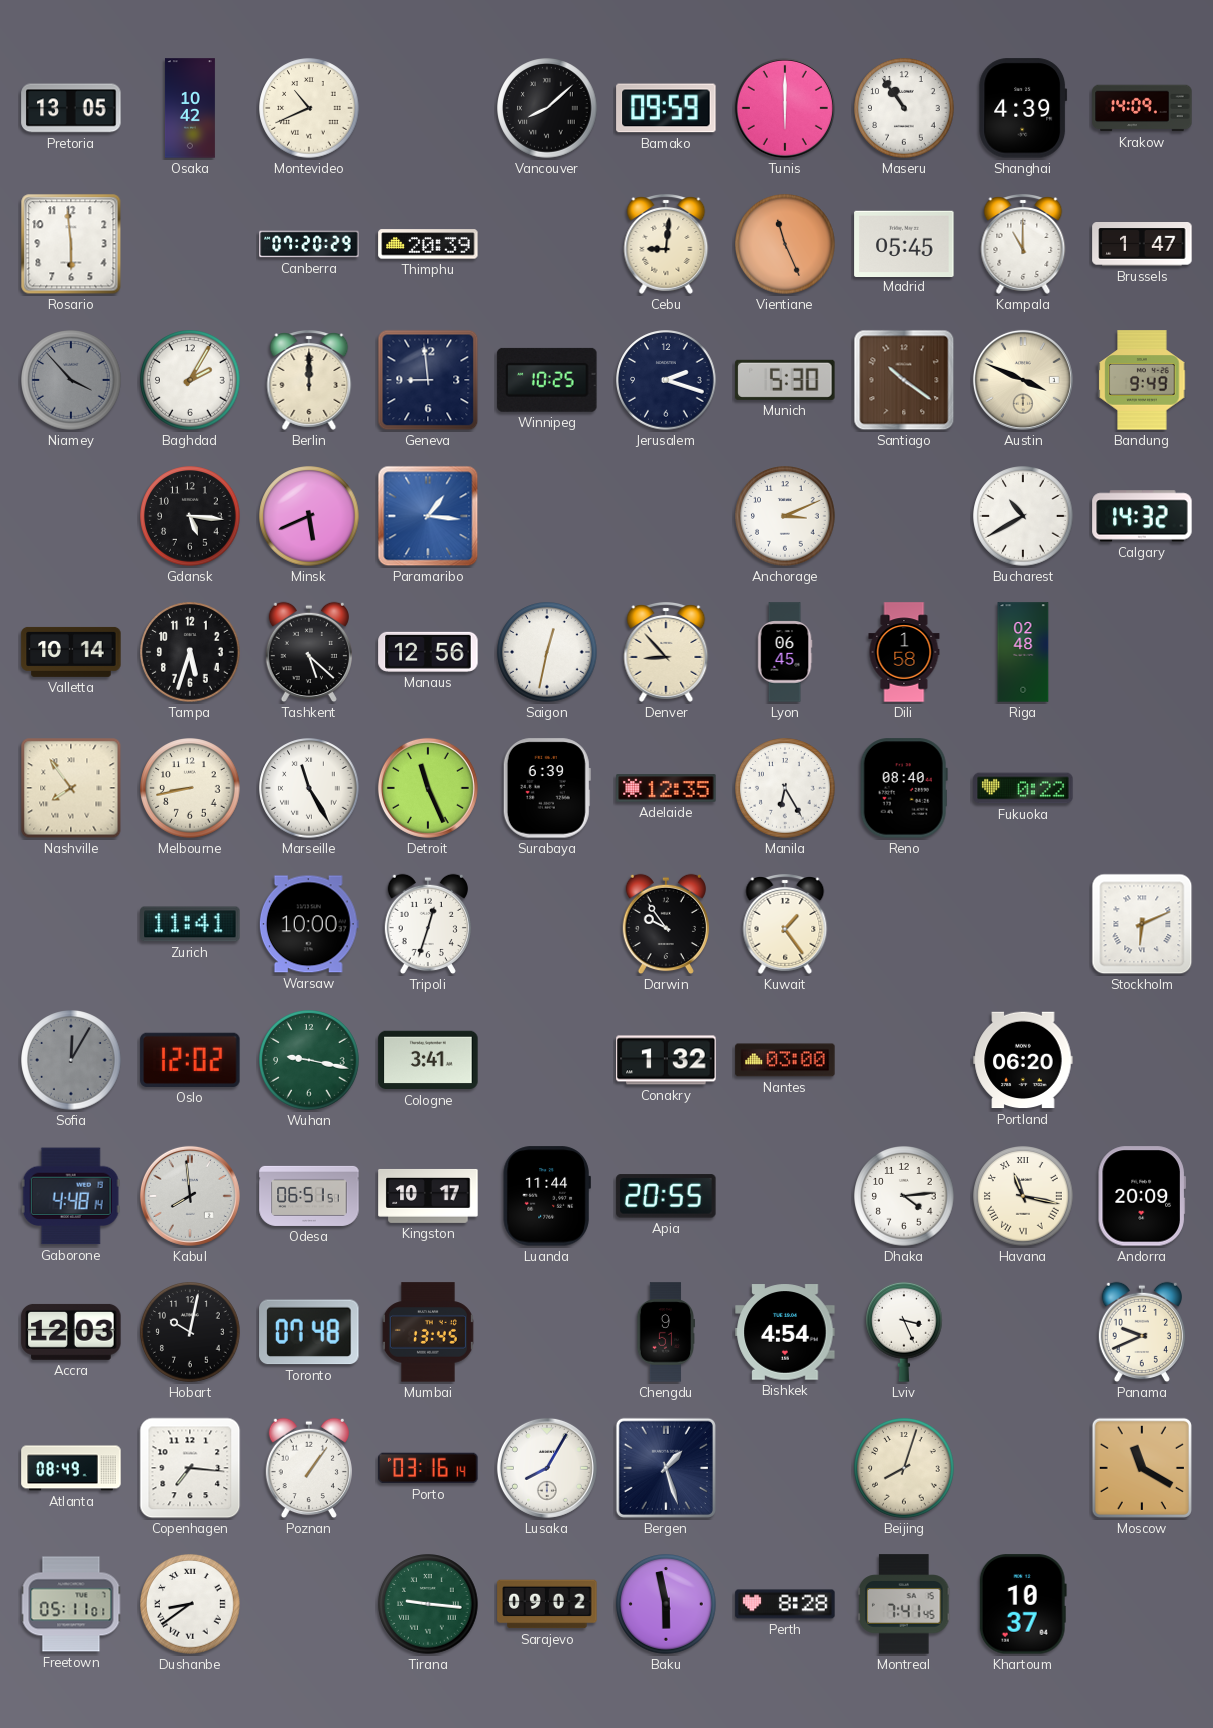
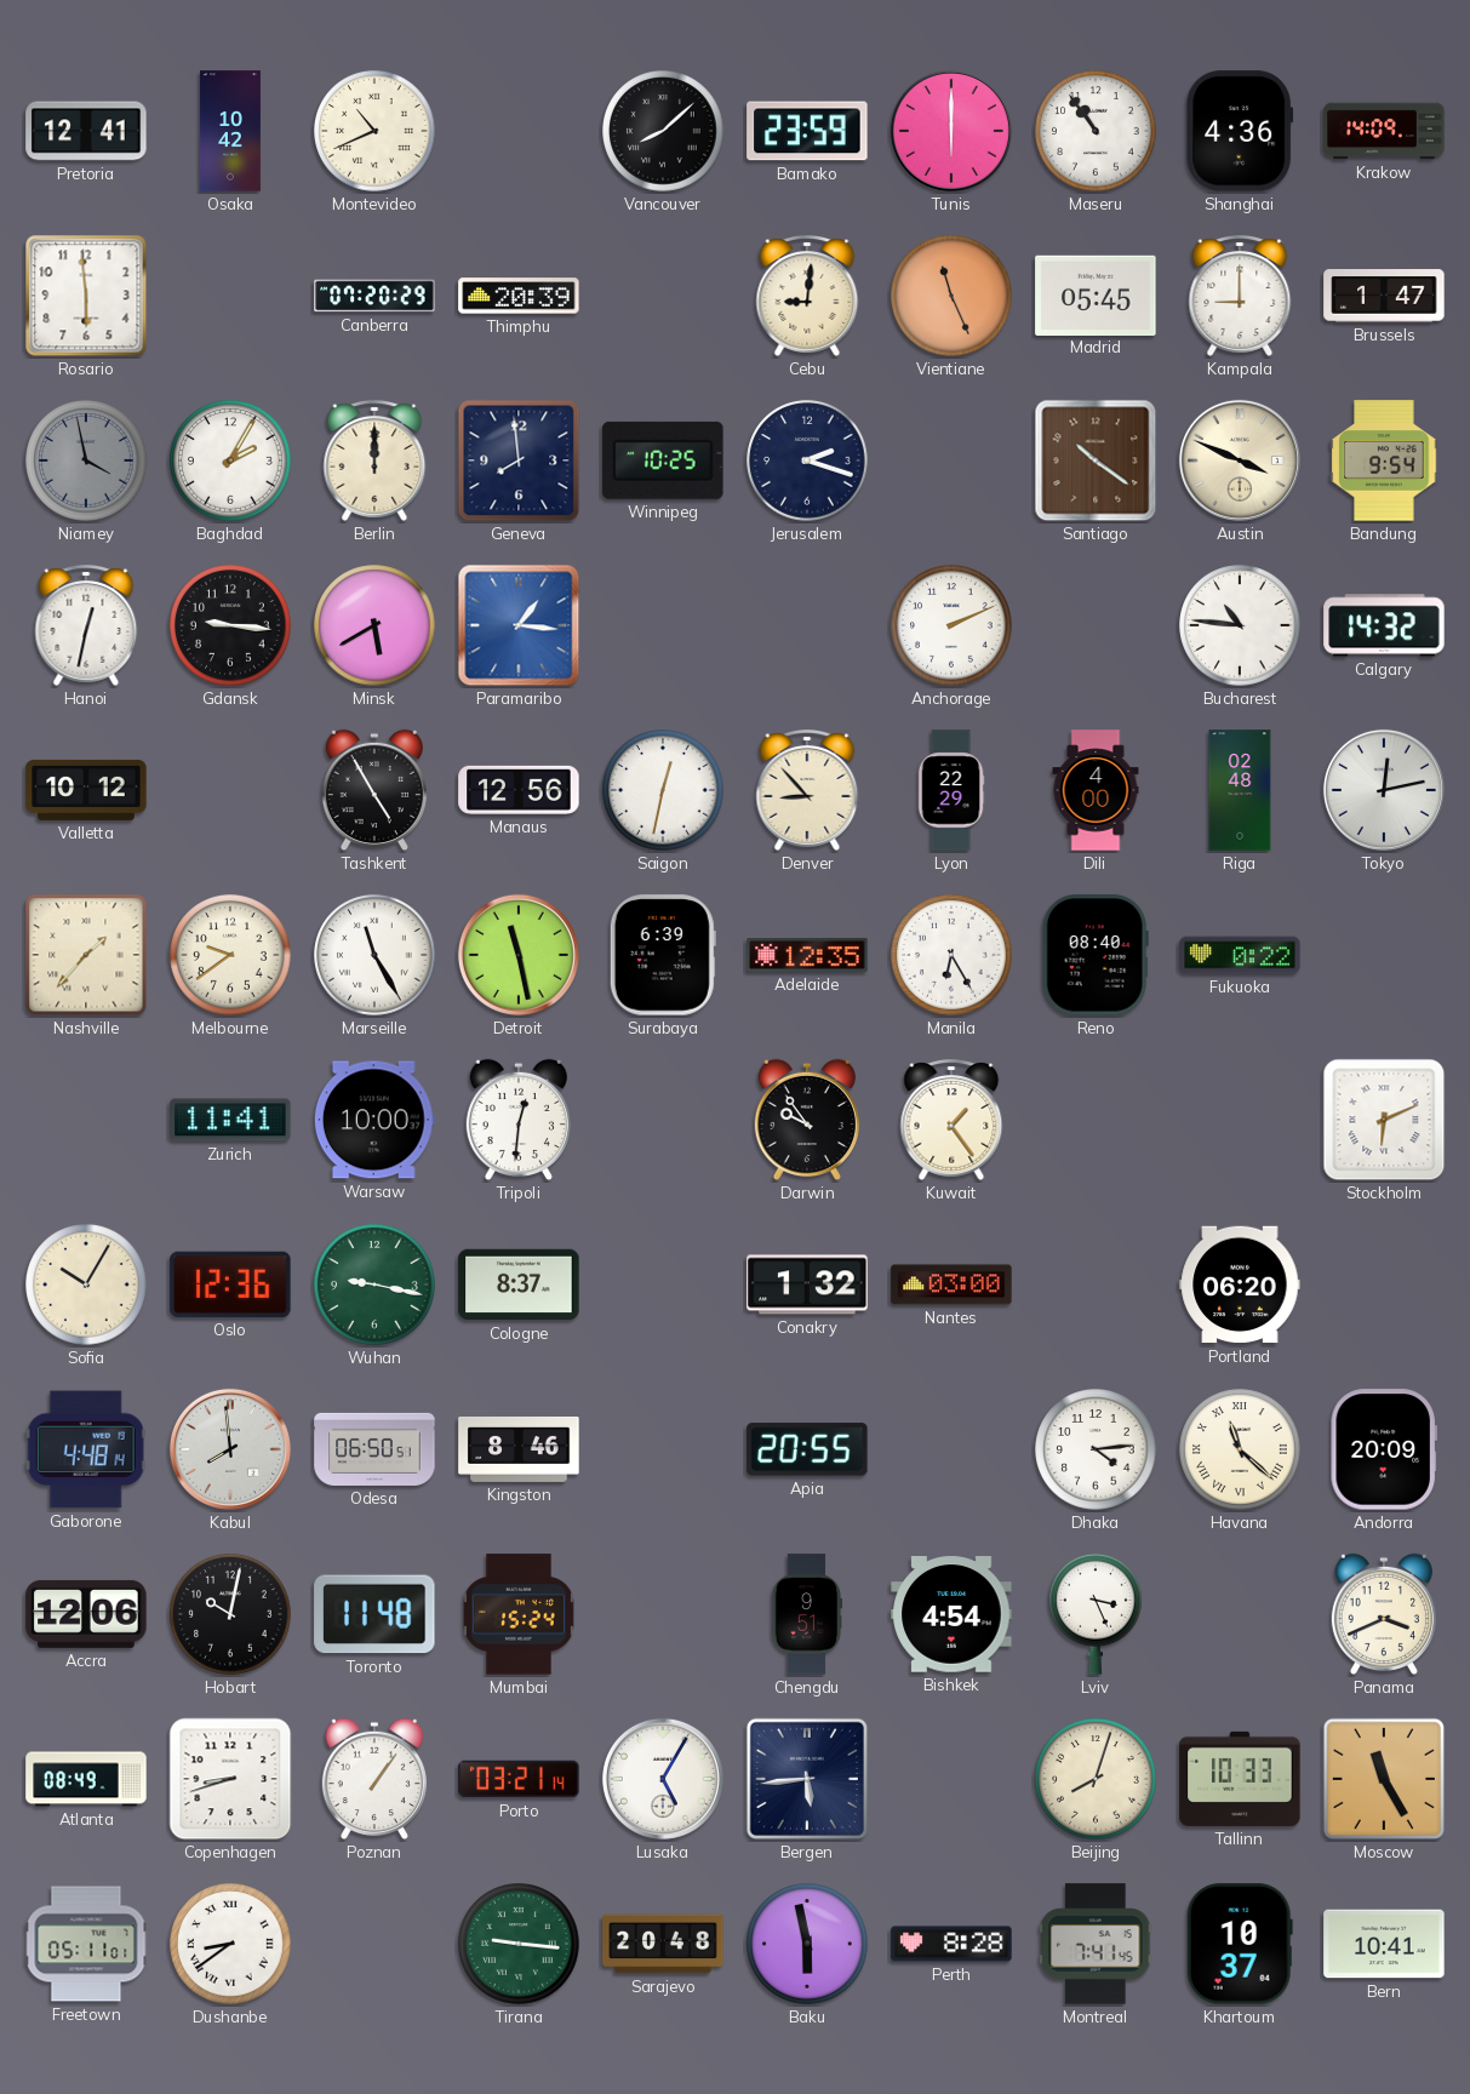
Pretoria: 13:05 -> 12:41
Bamako: 09:59 -> 23:59
Shanghai: 4:39 -> 4:36
Kampala: 11:00 -> 9:00
Niamey: 3:53 -> 3:58
Geneva: 8:59 -> 7:59
Munich: 5:30 -> none
Bandung: 9:49 -> 9:54
Hanoi: none -> 12:32
Gdansk: 5:16 -> 9:16
Minsk: 5:41 -> 5:40
Anchorage: 3:11 -> 2:11
Bucharest: 10:40 -> 10:46
Valletta: 10:14 -> 10:12
Tampa: 5:33 -> none
Tashkent: 5:22 -> 4:55
Lyon: 06:45 -> 22:29
Dili: 1:58 -> 4:00
Tokyo: none -> 12:13
Nashville: 7:54 -> 1:37
Melbourne: 8:43 -> 9:39
Detroit: 11:26 -> 11:28
Tripoli: 12:33 -> 12:31
Sofia: 12:05 -> 10:05
Sofia dial: grey -> cream
Oslo: 12:02 -> 12:36
Cologne: 3:41 -> 8:37
Odesa: 06:51 -> 06:50
Kingston: 10:17 -> 8:46
Luanda: 11:44 -> none
Havana: 11:17 -> 11:22
Accra: 12:03 -> 12:06
Toronto: 07:48 -> 11:48
Mumbai: 13:45 -> 15:24
Panama: 9:41 -> 3:41
Copenhagen: 7:16 -> 8:42
Porto: 03:16 -> 03:21
Lusaka: 8:05 -> 5:05
Bergen: 1:27 -> 5:44
Tallinn: none -> 10:33
Moscow: 11:20 -> 11:25
Sarajevo: 09:02 -> 20:48
Bern: none -> 10:41
